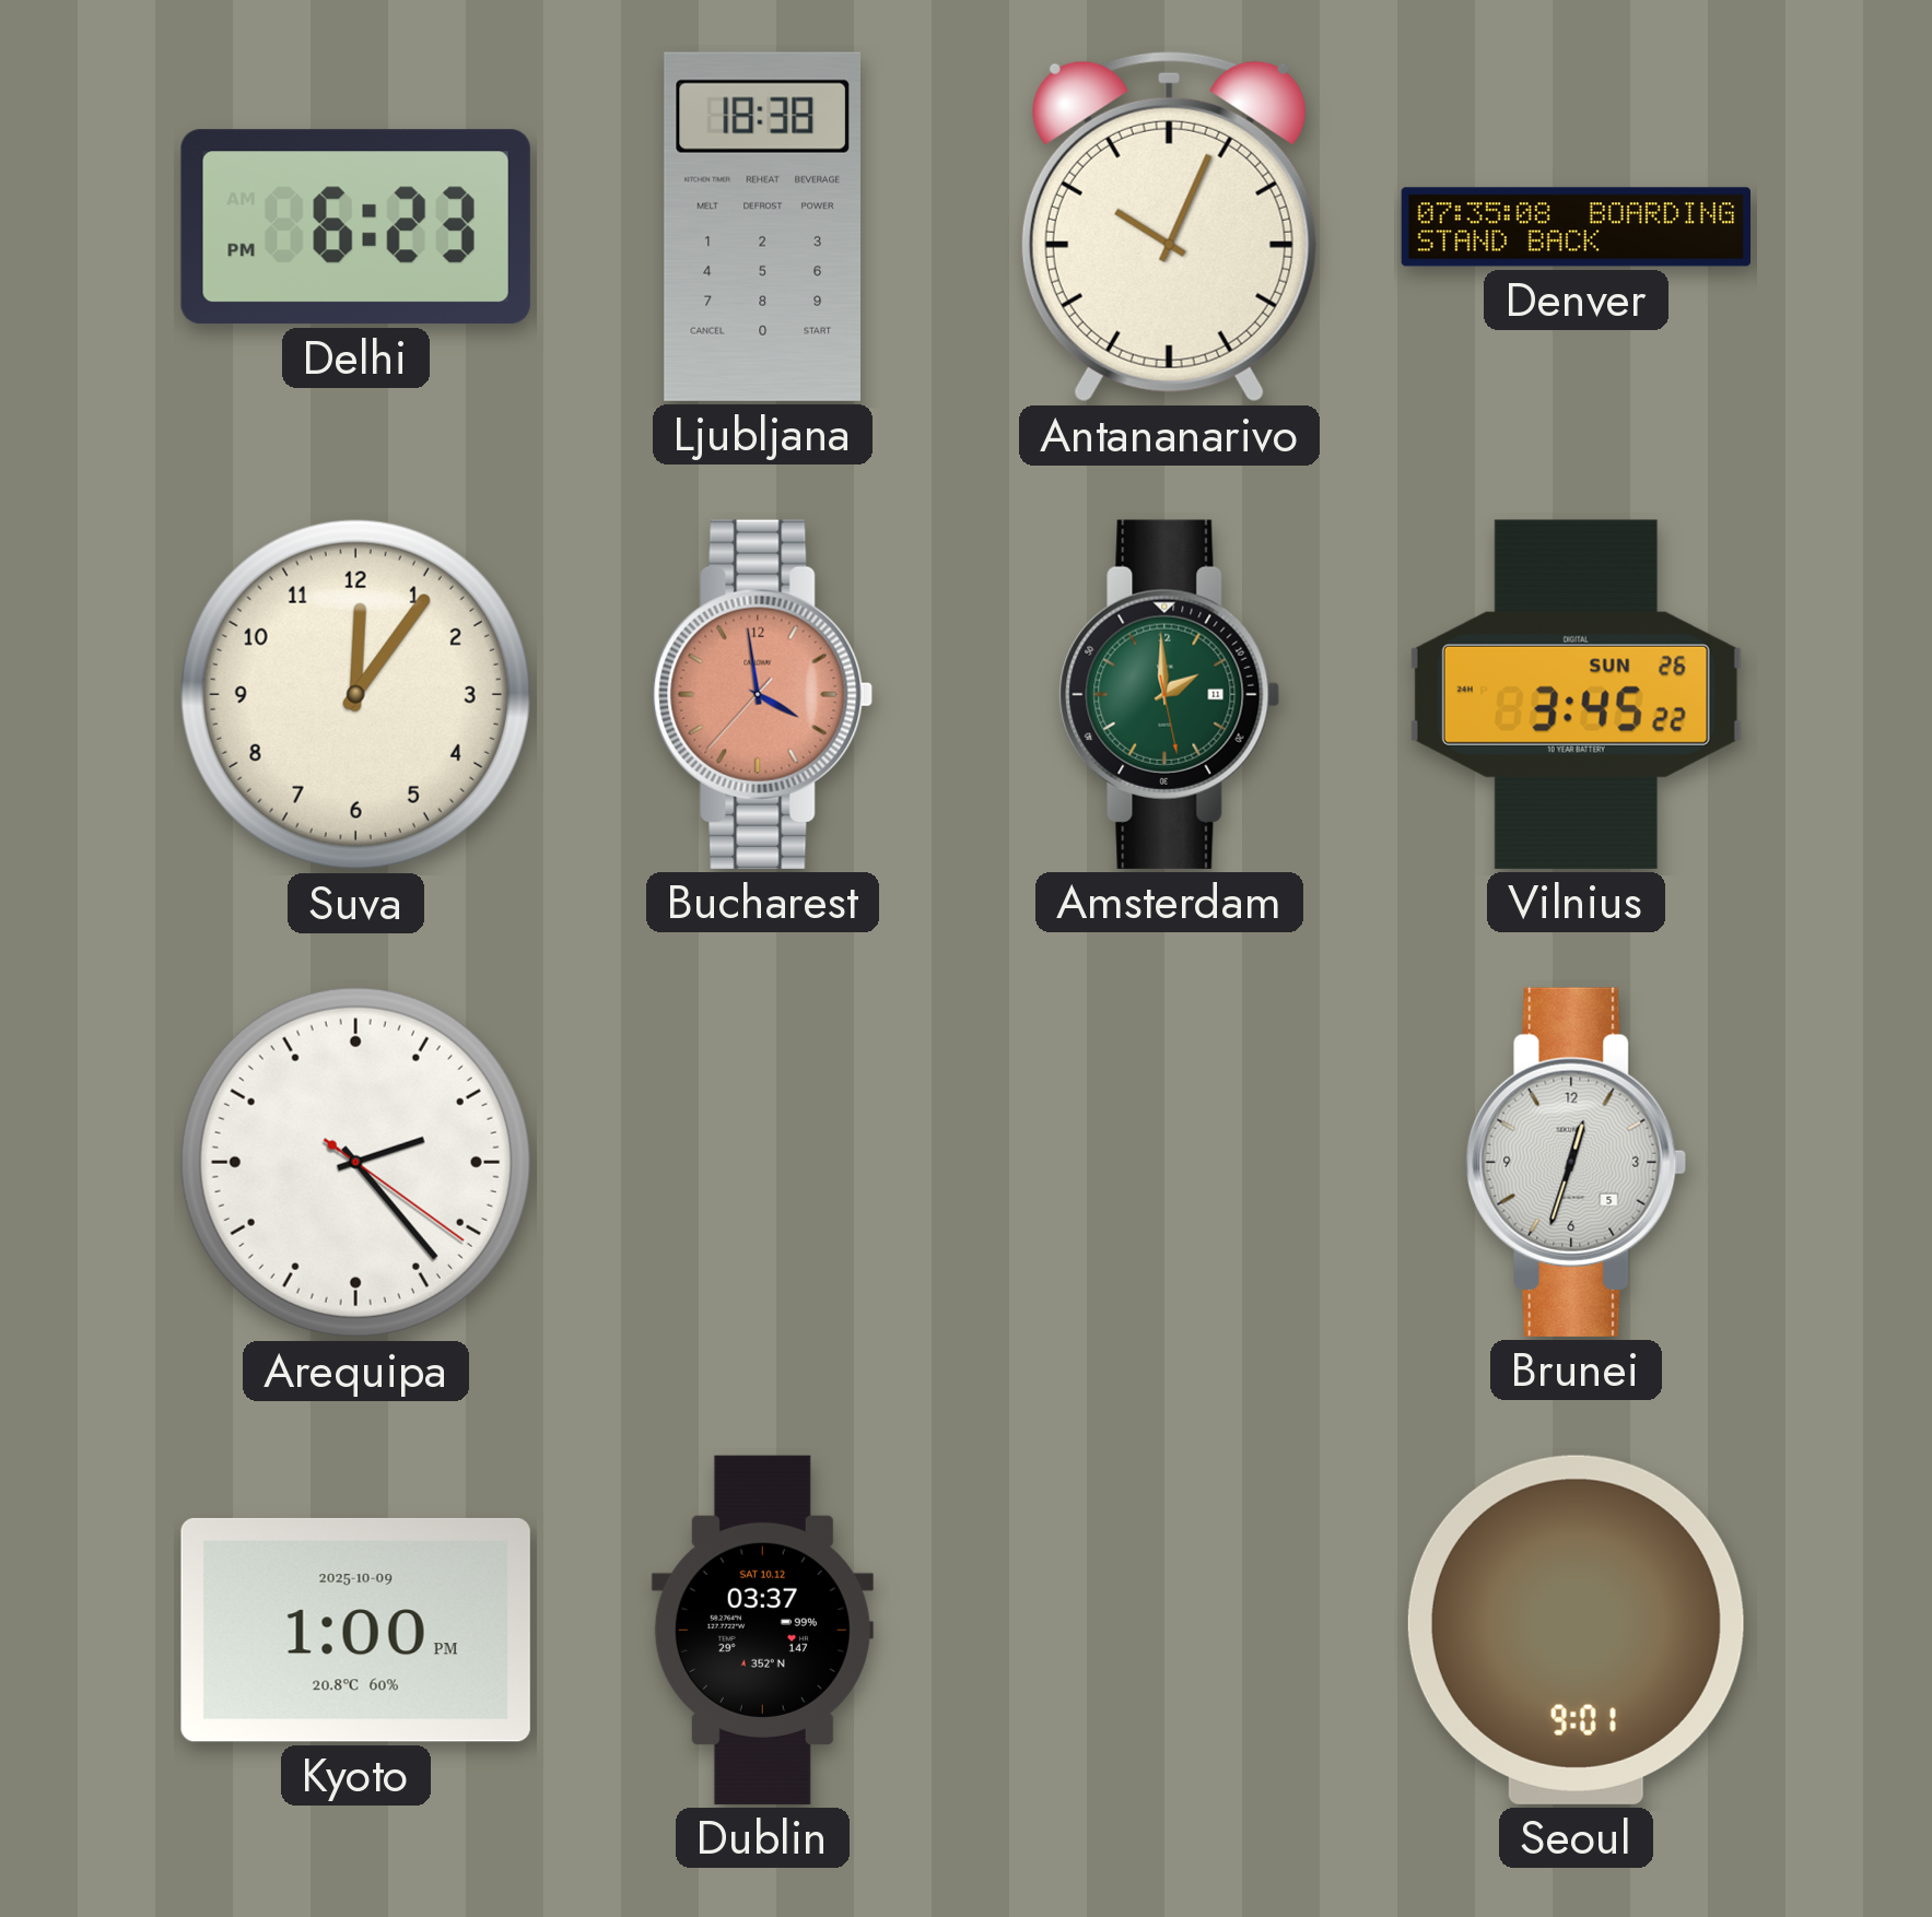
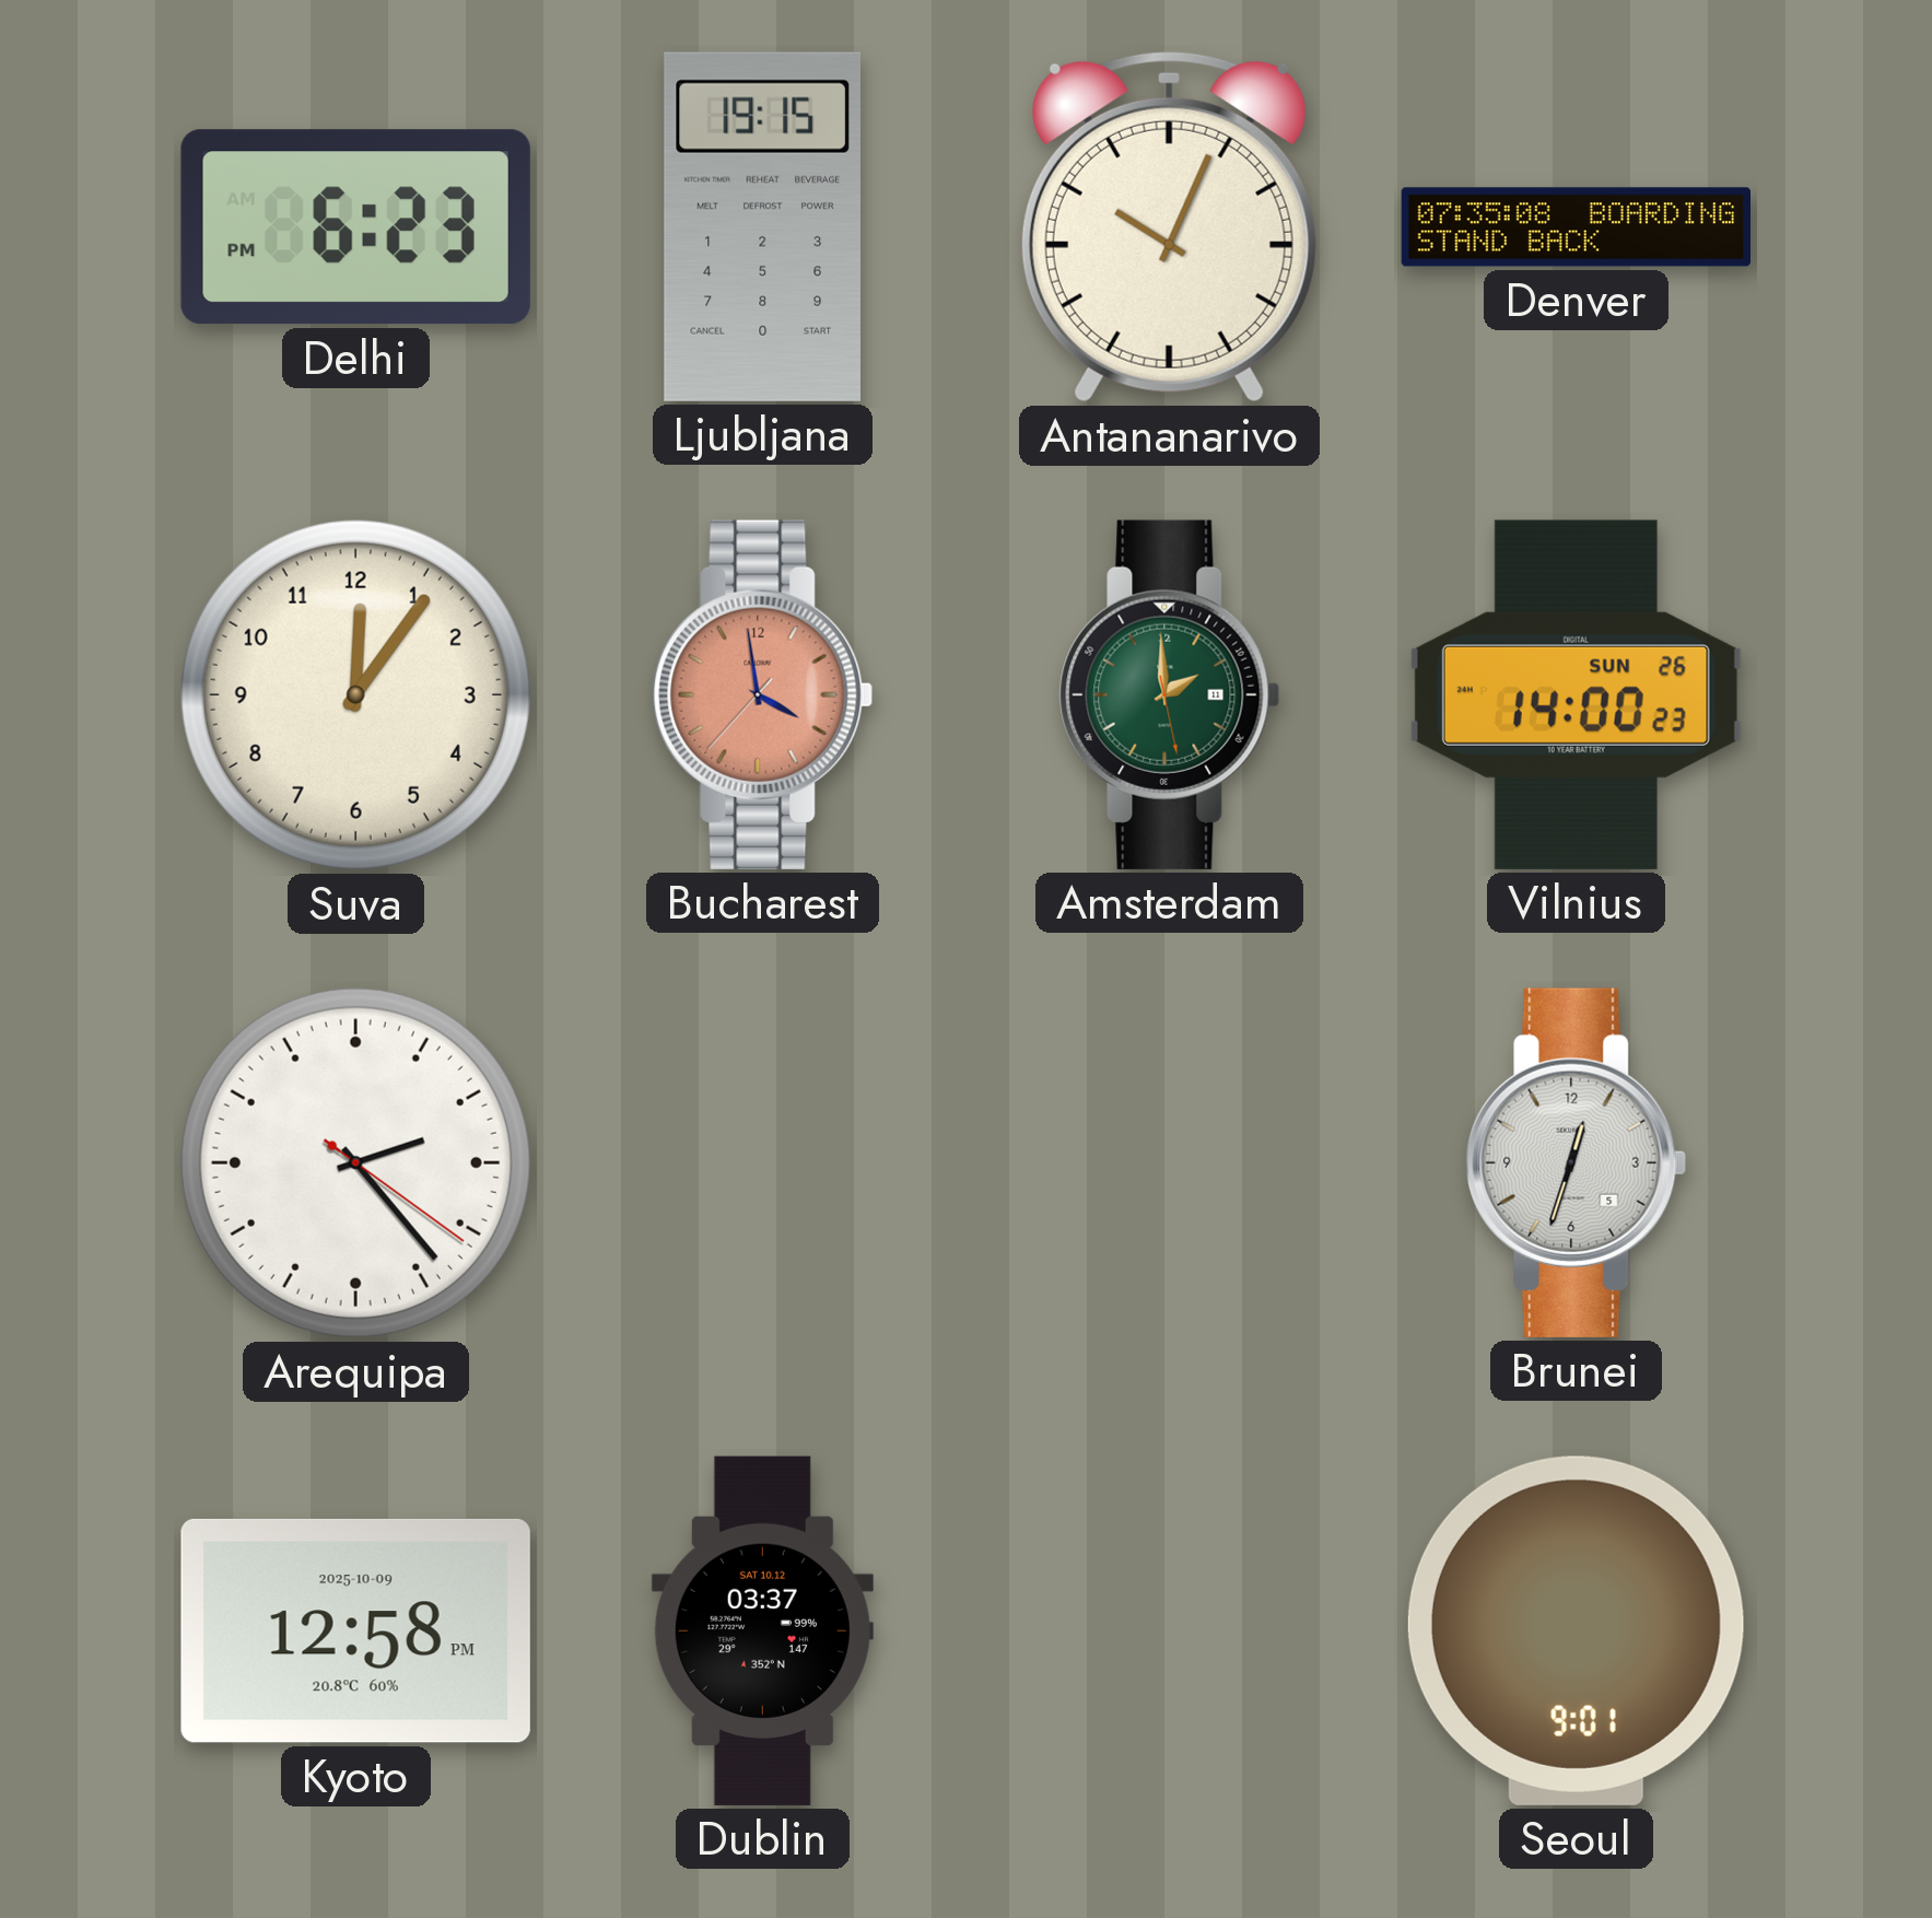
Ljubljana: 18:38 -> 19:15
Vilnius: 3:45 -> 14:00
Kyoto: 1:00 -> 12:58
